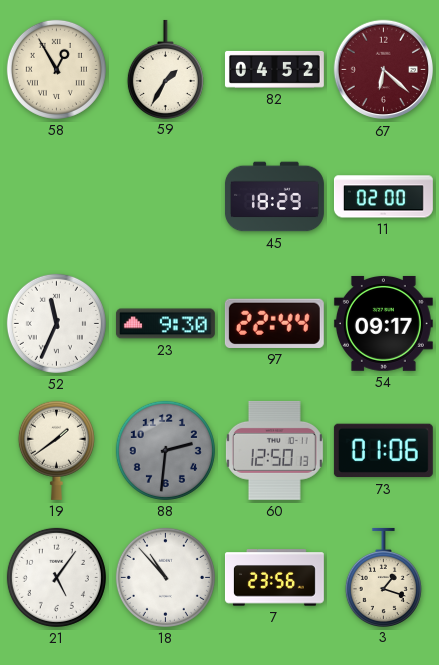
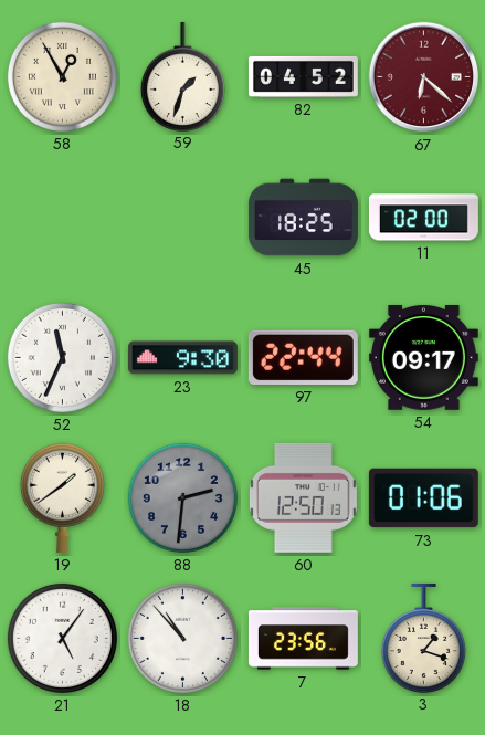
59: 1:35 -> 1:33
45: 18:29 -> 18:25
